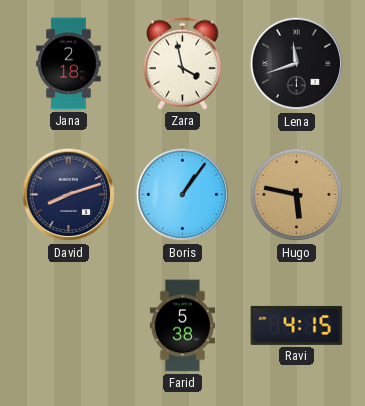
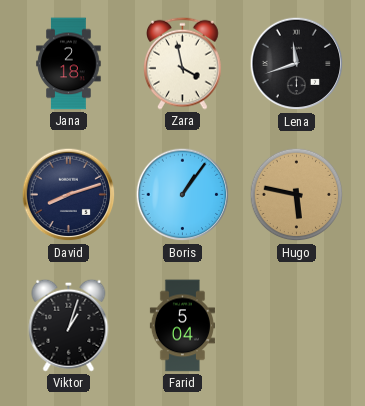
Viktor: none -> 1:03
Farid: 5:38 -> 5:04
Ravi: 4:15 -> none
